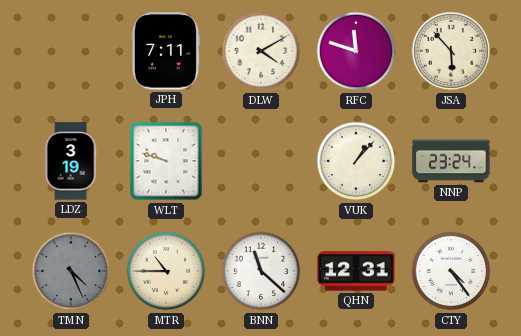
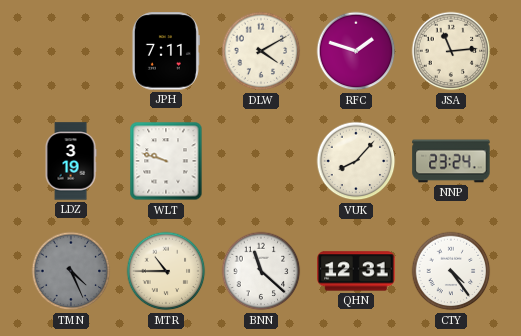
RFC: 11:48 -> 1:48
JSA: 5:53 -> 11:14
VUK: 1:07 -> 8:07
